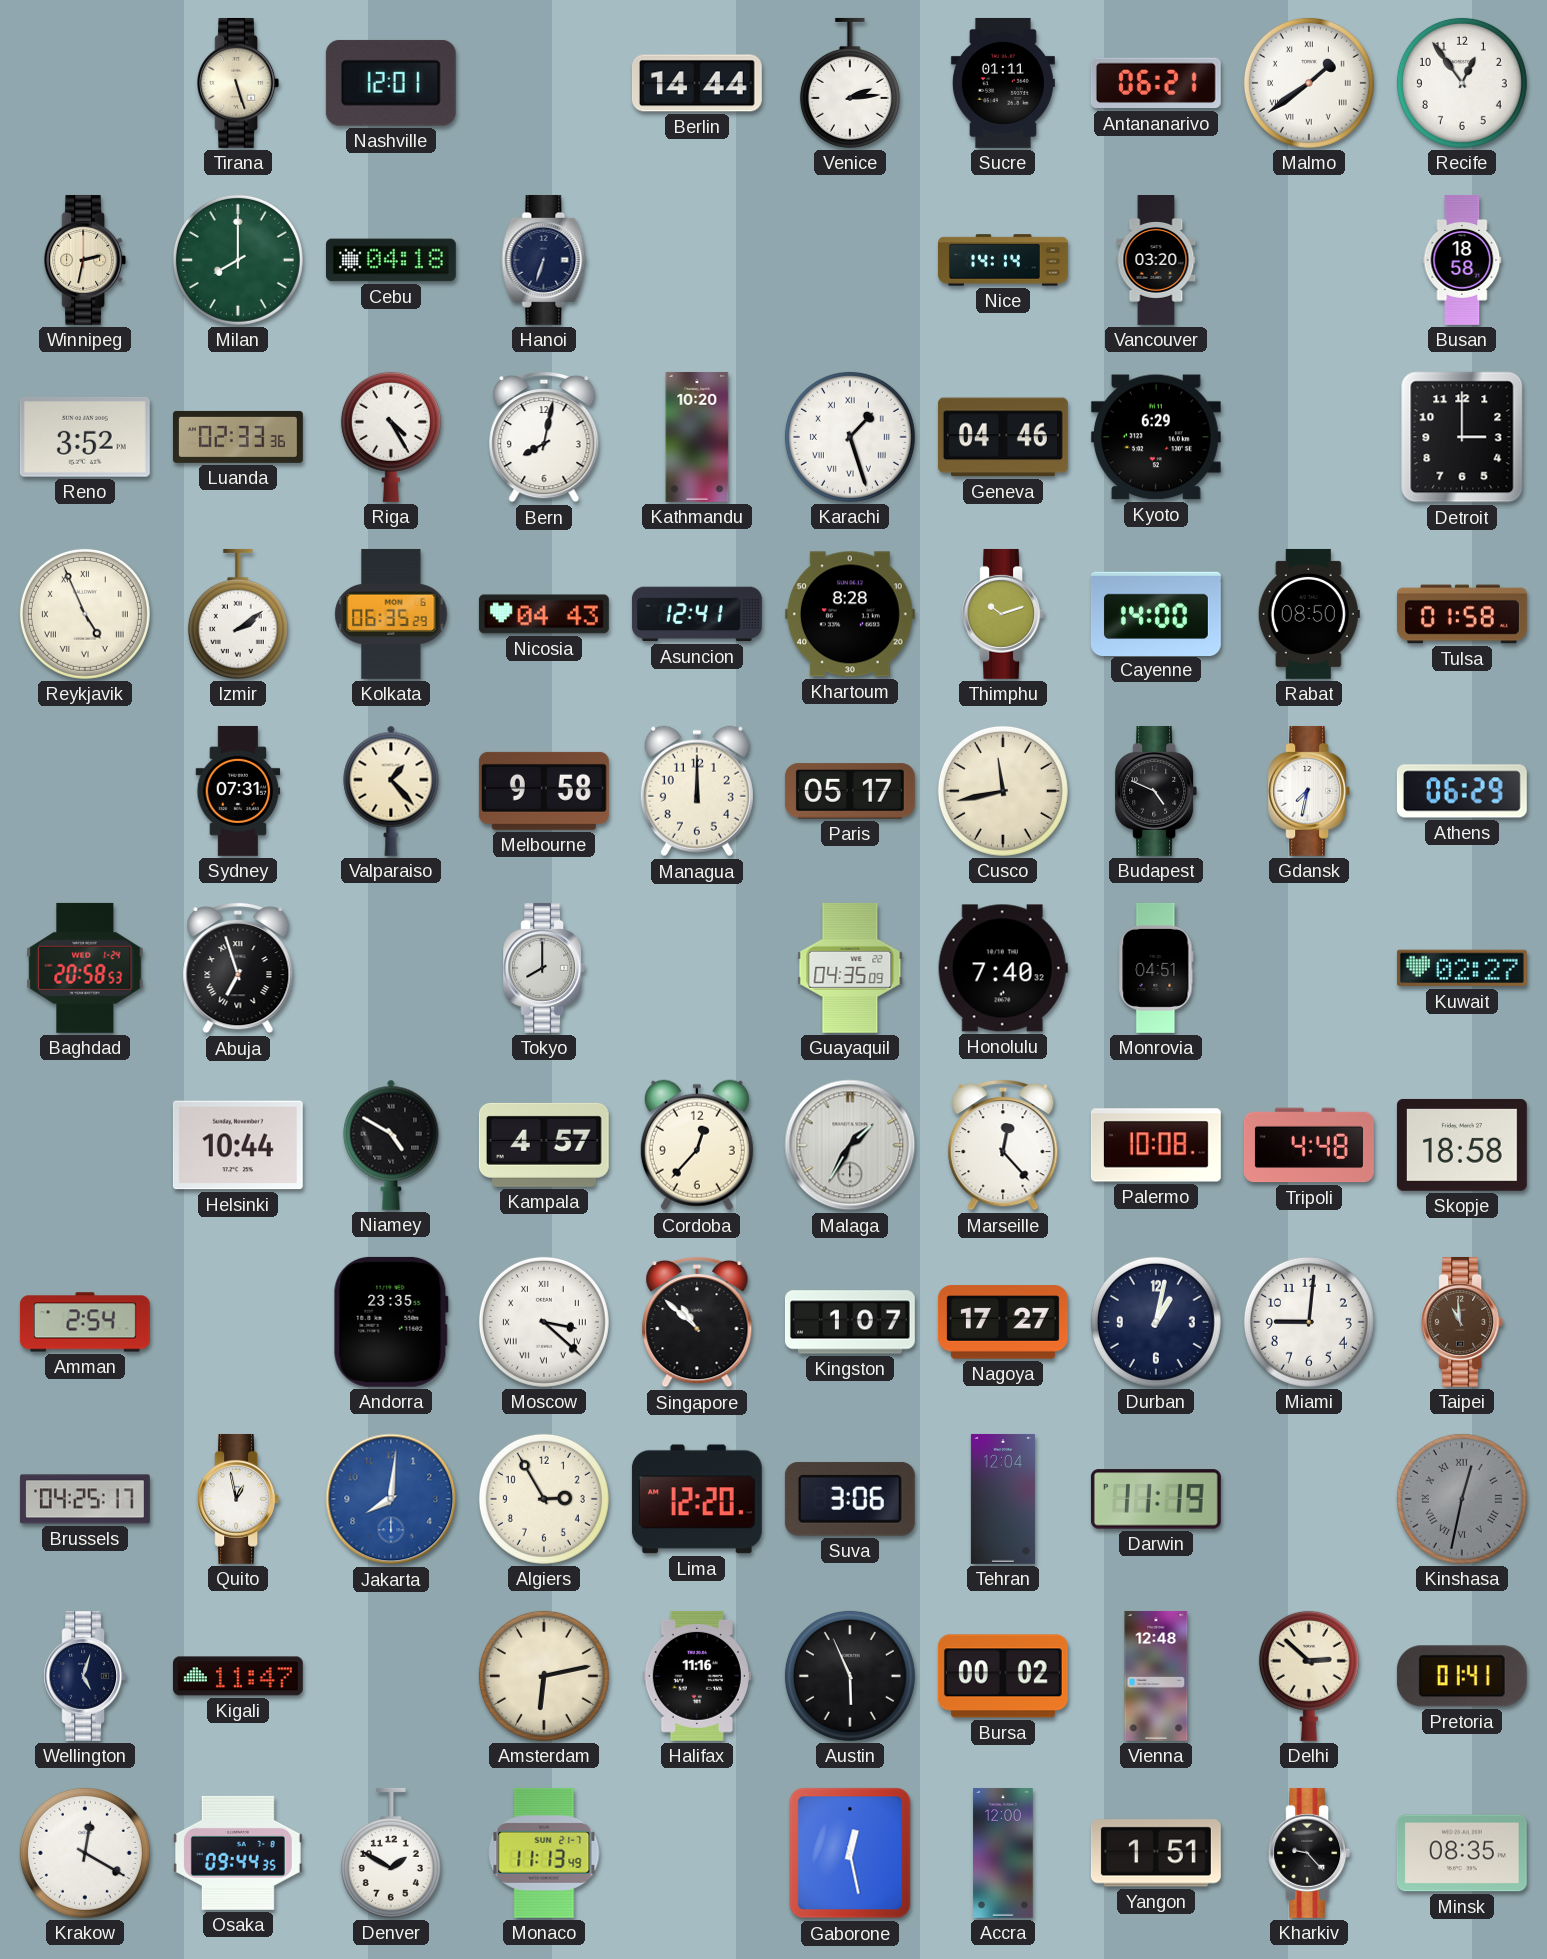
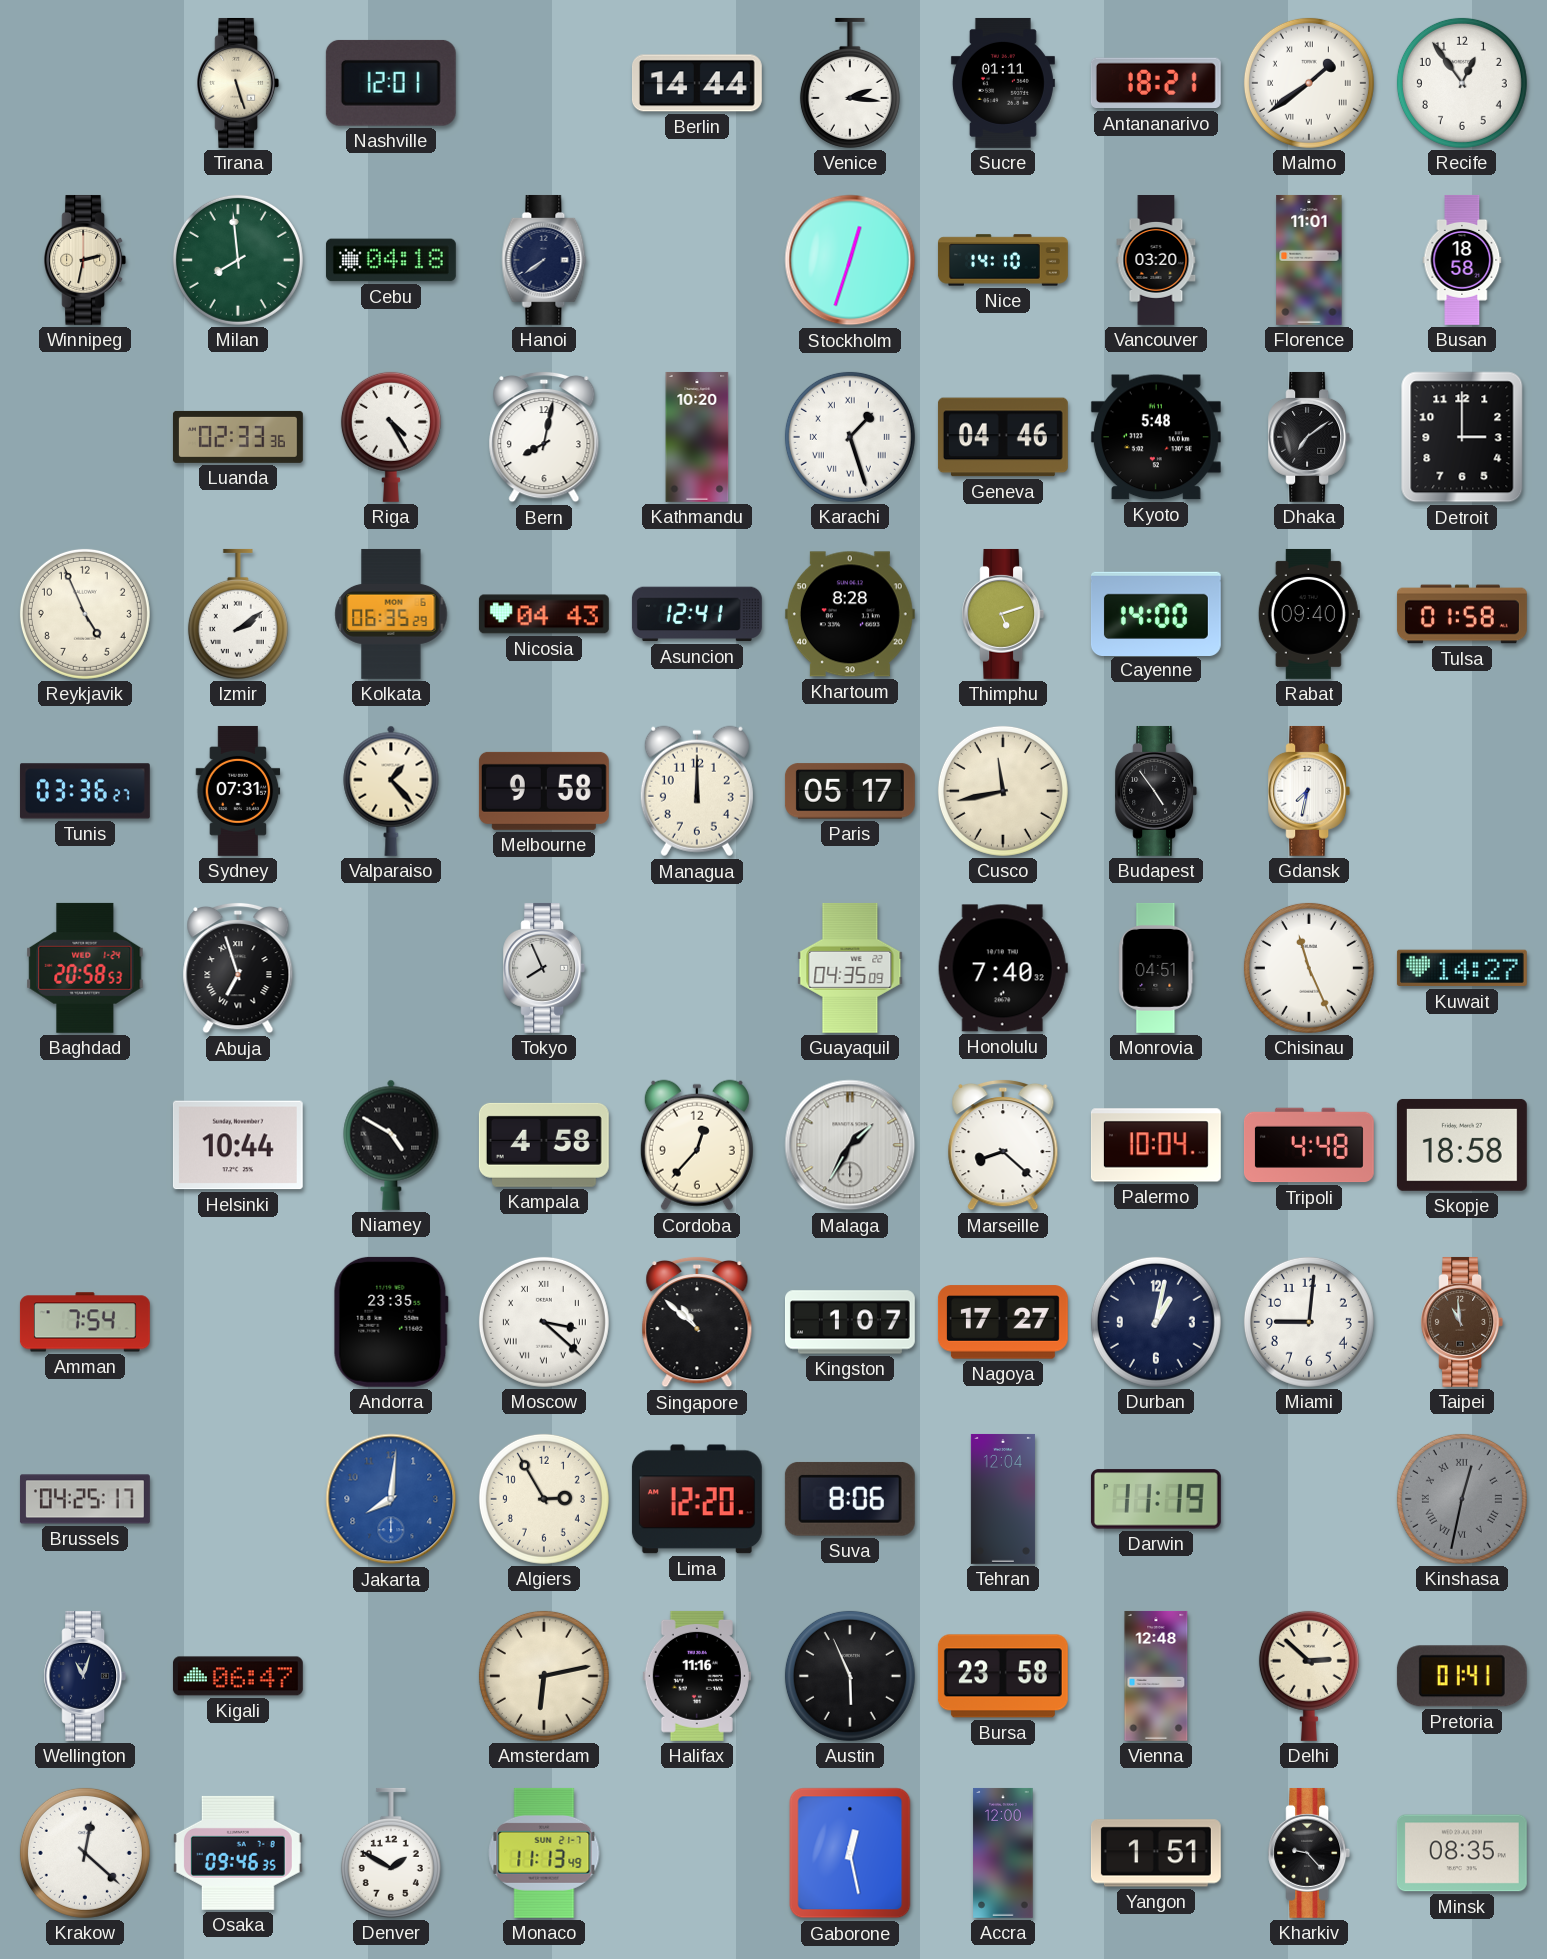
Venice: 2:14 -> 2:16
Antananarivo: 06:21 -> 18:21
Milan: 8:00 -> 7:59
Hanoi: 6:33 -> 7:39
Stockholm: none -> 12:33
Nice: 14:14 -> 14:10
Florence: none -> 11:01
Reno: 3:52 -> none
Kyoto: 6:29 -> 5:48
Dhaka: none -> 7:09
Reykjavik numerals: Roman -> Arabic
Thimphu: 10:12 -> 5:12
Rabat: 08:50 -> 09:40
Tunis: none -> 03:36
Budapest: 4:49 -> 4:54
Athens: 06:29 -> none
Tokyo: 8:00 -> 7:56
Chisinau: none -> 11:26
Kuwait: 02:27 -> 14:27
Kampala: 4:57 -> 4:58
Marseille: 12:23 -> 8:22
Palermo: 10:08 -> 10:04
Amman: 2:54 -> 7:54
Quito: 12:58 -> none
Suva: 3:06 -> 8:06
Wellington: 5:03 -> 11:03
Kigali: 11:47 -> 06:47
Bursa: 00:02 -> 23:58
Krakow: 12:20 -> 12:22
Osaka: 09:44 -> 09:46
